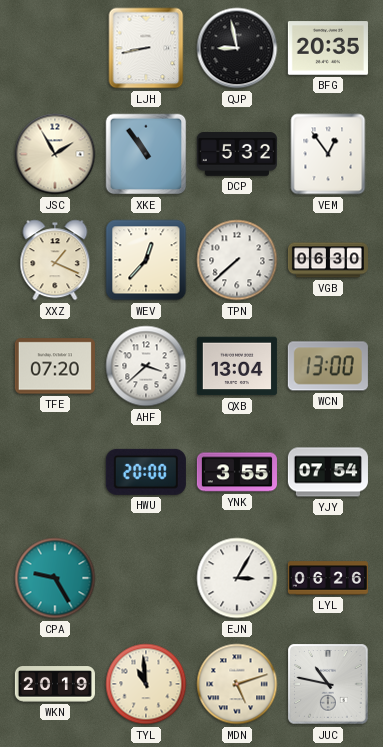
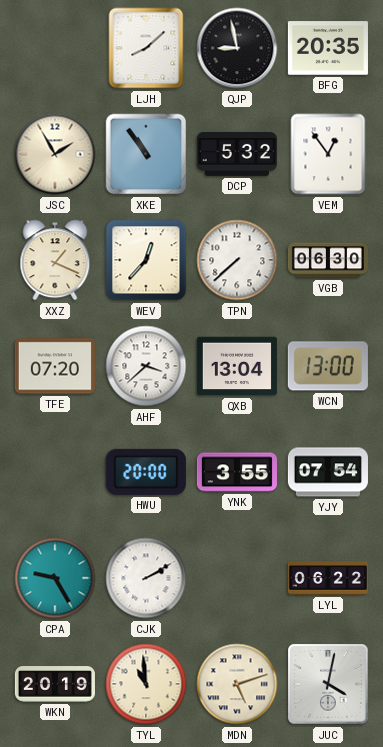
LJH: 8:43 -> 8:08
CJK: none -> 2:10
EJN: 3:05 -> none
LYL: 06:26 -> 06:22
JUC: 10:47 -> 4:02
